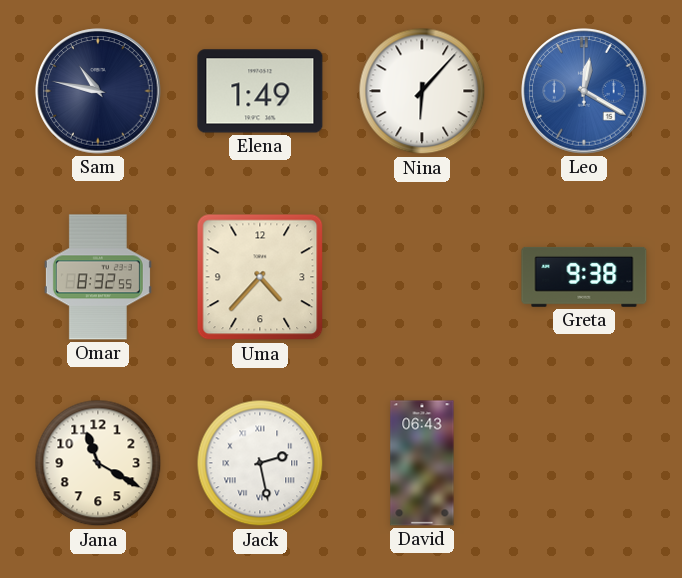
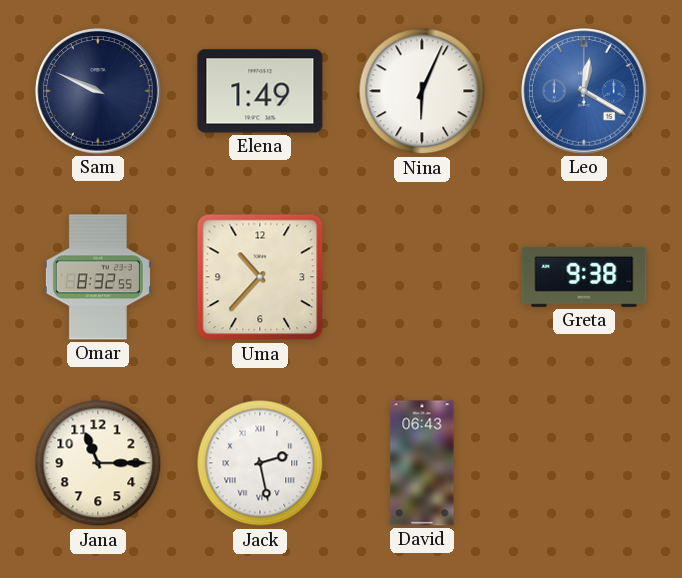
Sam: 10:47 -> 9:49
Nina: 6:07 -> 6:04
Uma: 4:37 -> 10:37
Jana: 11:20 -> 11:15
